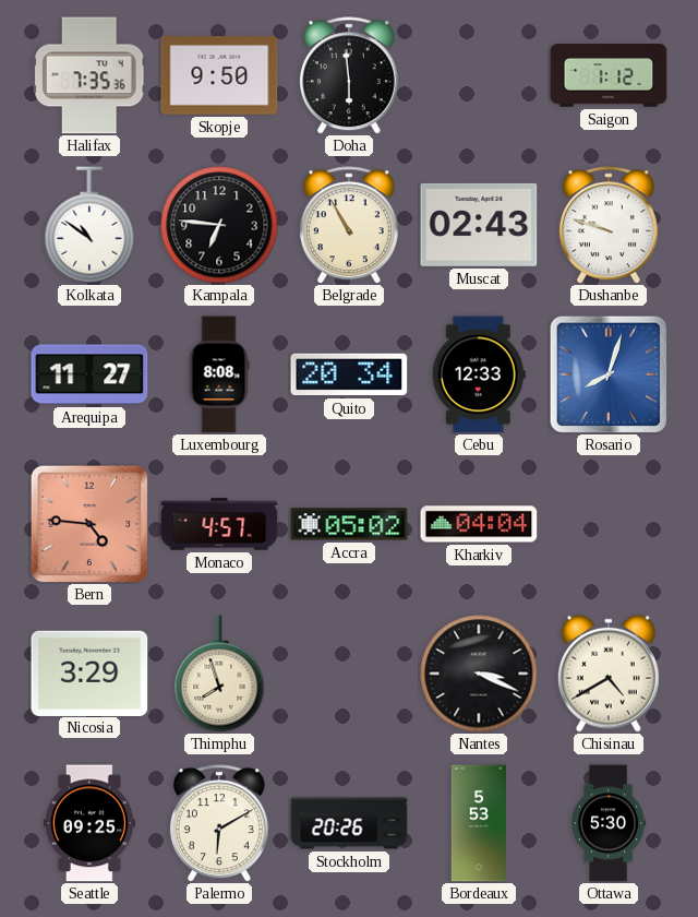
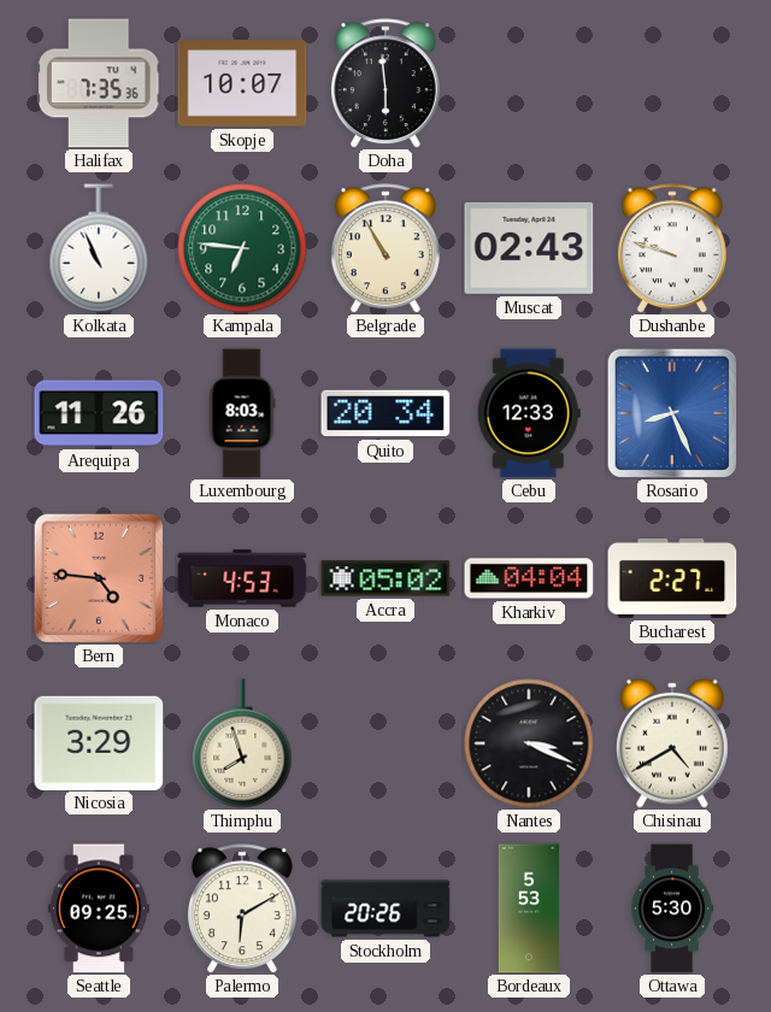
Skopje: 9:50 -> 10:07
Saigon: 1:12 -> none
Kolkata: 10:51 -> 10:56
Kampala dial: black -> green
Arequipa: 11:27 -> 11:26
Luxembourg: 8:08 -> 8:03
Rosario: 8:03 -> 8:26
Monaco: 4:57 -> 4:53
Bucharest: none -> 2:27
